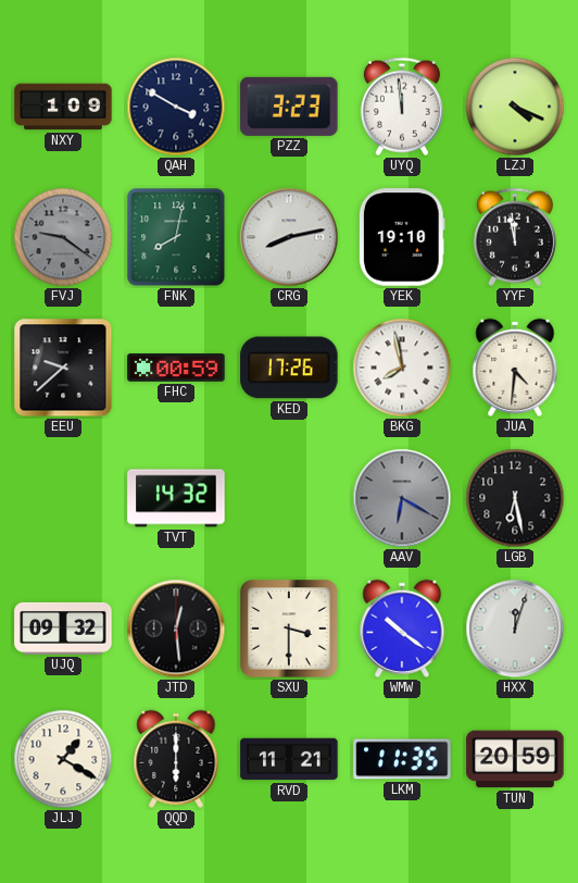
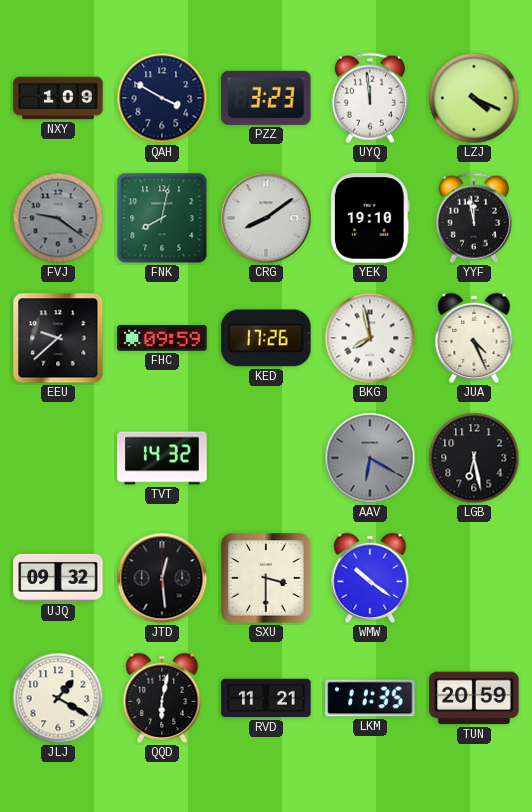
CRG: 8:13 -> 8:09
FHC: 00:59 -> 09:59
JUA: 4:31 -> 4:26
HXX: 12:03 -> none
QQD: 6:00 -> 6:02
